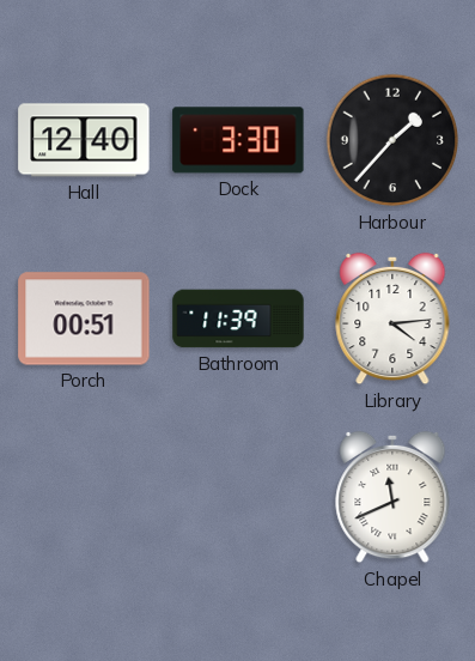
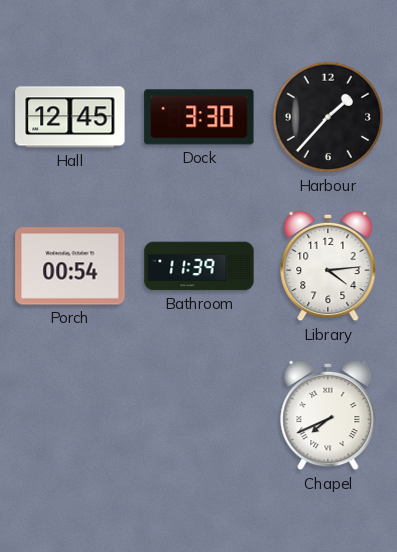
Hall: 12:40 -> 12:45
Porch: 00:51 -> 00:54
Chapel: 11:41 -> 7:41
